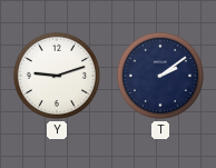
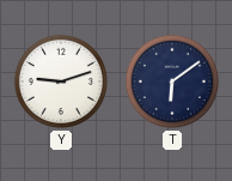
T: 2:09 -> 6:09
